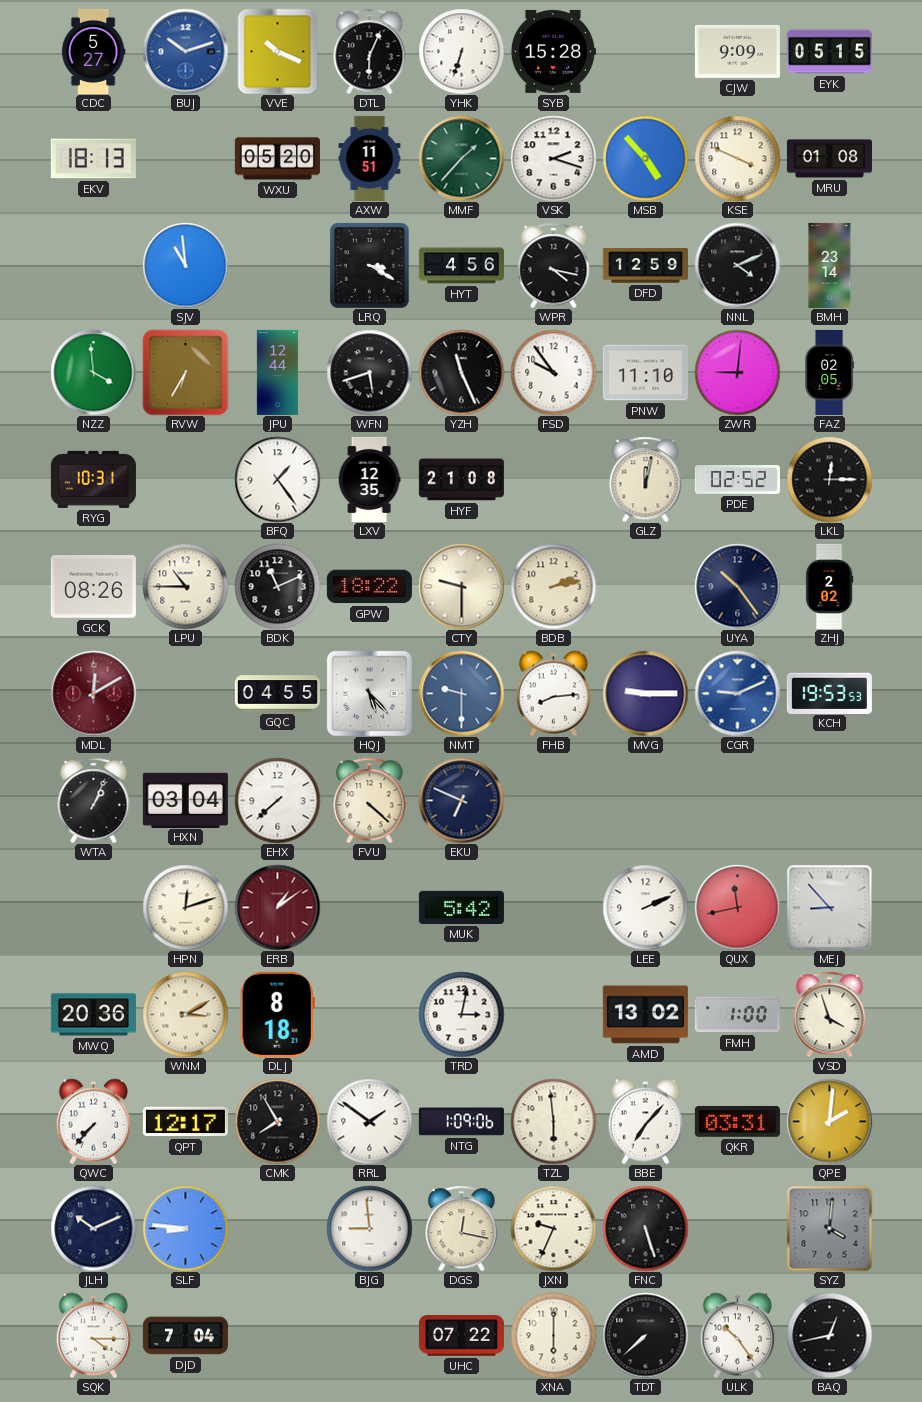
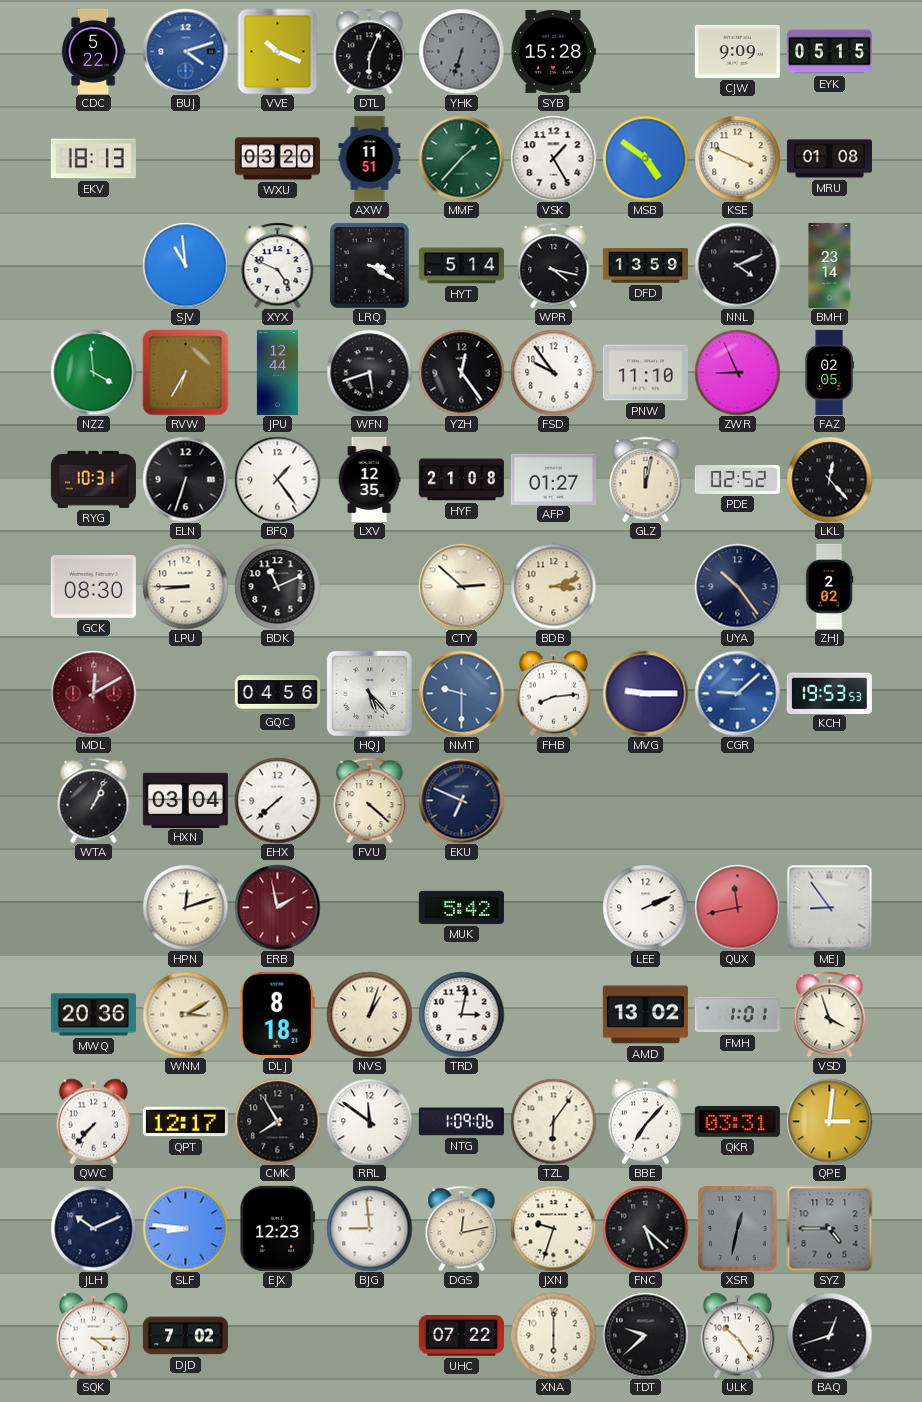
CDC: 5:27 -> 5:22
BUJ: 10:12 -> 4:12
YHK dial: white -> grey
WXU: 05:20 -> 03:20
VSK: 2:18 -> 1:25
MSB: 4:53 -> 4:51
XYX: none -> 4:49
HYT: 4:56 -> 5:14
DFD: 12:59 -> 13:59
YZH: 11:26 -> 12:24
ZWR: 9:01 -> 8:56
ELN: none -> 6:33
AFP: none -> 01:27
LKL: 12:15 -> 12:23
GCK: 08:26 -> 08:30
LPU: 10:45 -> 8:45
GPW: 18:22 -> none
CTY: 9:30 -> 2:52
BDB: 2:13 -> 3:12
GQC: 04:55 -> 04:56
CGR: 9:11 -> 9:08
ERB: 1:09 -> 1:58
MEJ: 8:53 -> 8:54
NVS: none -> 1:03
FMH: 1:00 -> 1:01
RRL: 1:51 -> 11:51
TZL: 5:59 -> 6:06
QPE: 2:01 -> 3:01
EJX: none -> 12:23
DGS: 12:17 -> 12:13
JXN: 9:34 -> 9:33
FNC: 5:27 -> 5:22
XSR: none -> 12:32
SYZ: 4:01 -> 4:45
DJD: 7:04 -> 7:02
TDT: 7:38 -> 9:38
BAQ: 12:43 -> 12:42
